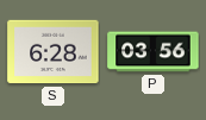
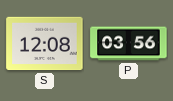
S: 6:28 -> 12:08
